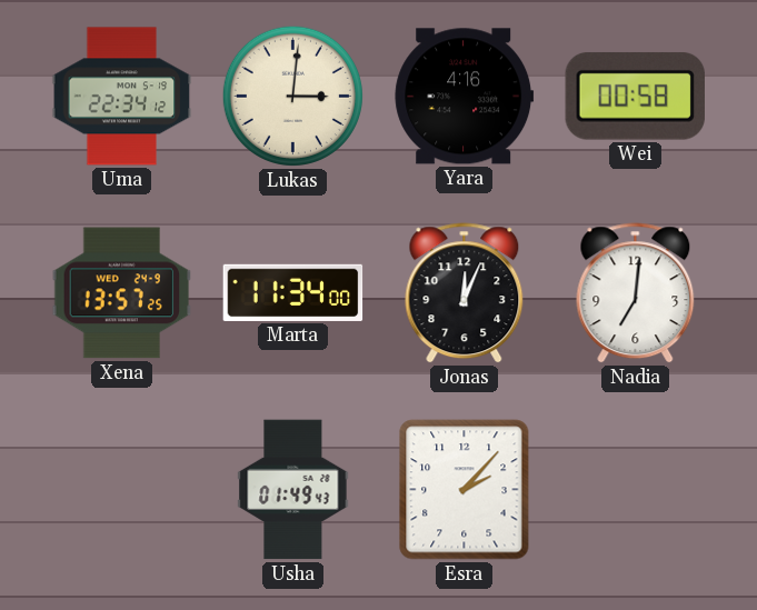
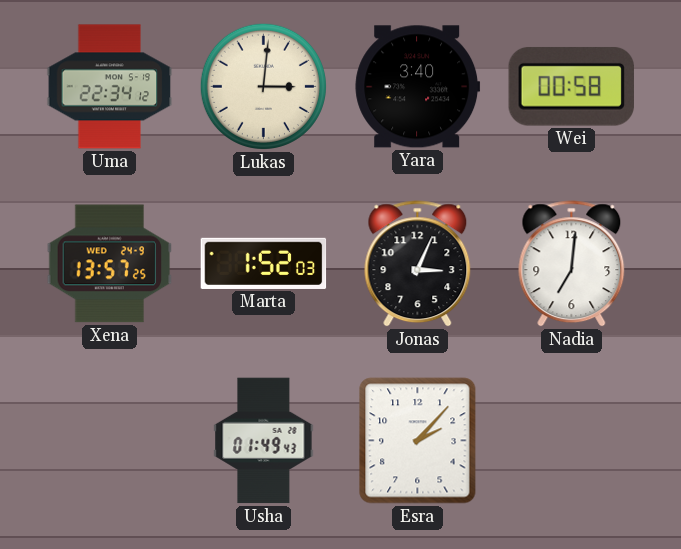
Yara: 4:16 -> 3:40
Marta: 11:34 -> 1:52
Jonas: 12:04 -> 3:04
